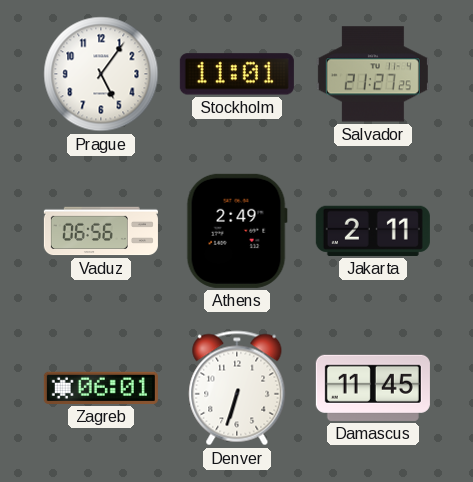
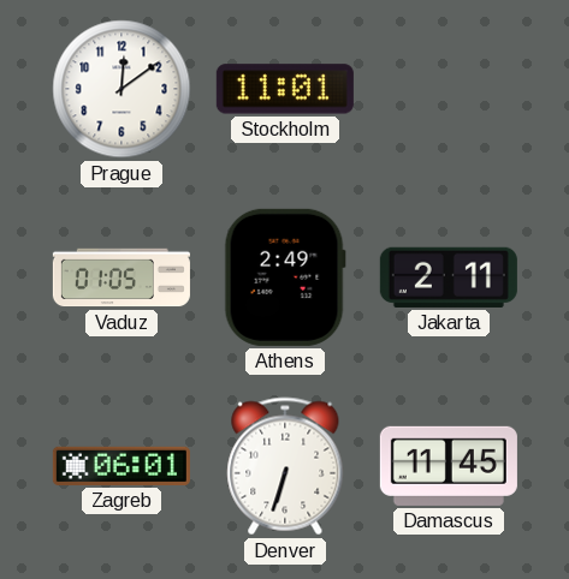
Prague: 5:06 -> 12:09
Salvador: 21:27 -> none
Vaduz: 06:56 -> 01:05
